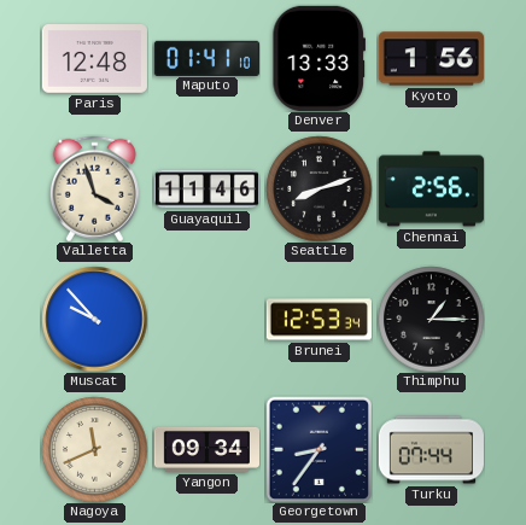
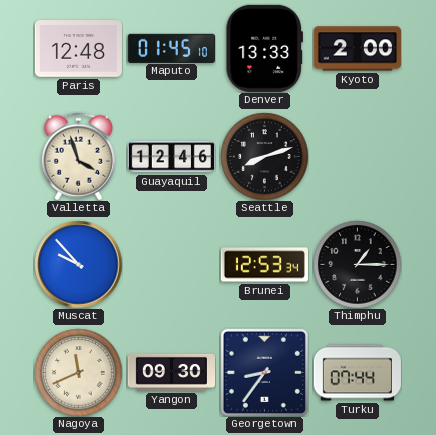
Maputo: 01:41 -> 01:45
Kyoto: 1:56 -> 2:00
Guayaquil: 11:46 -> 12:46
Chennai: 2:56 -> none
Yangon: 09:34 -> 09:30
